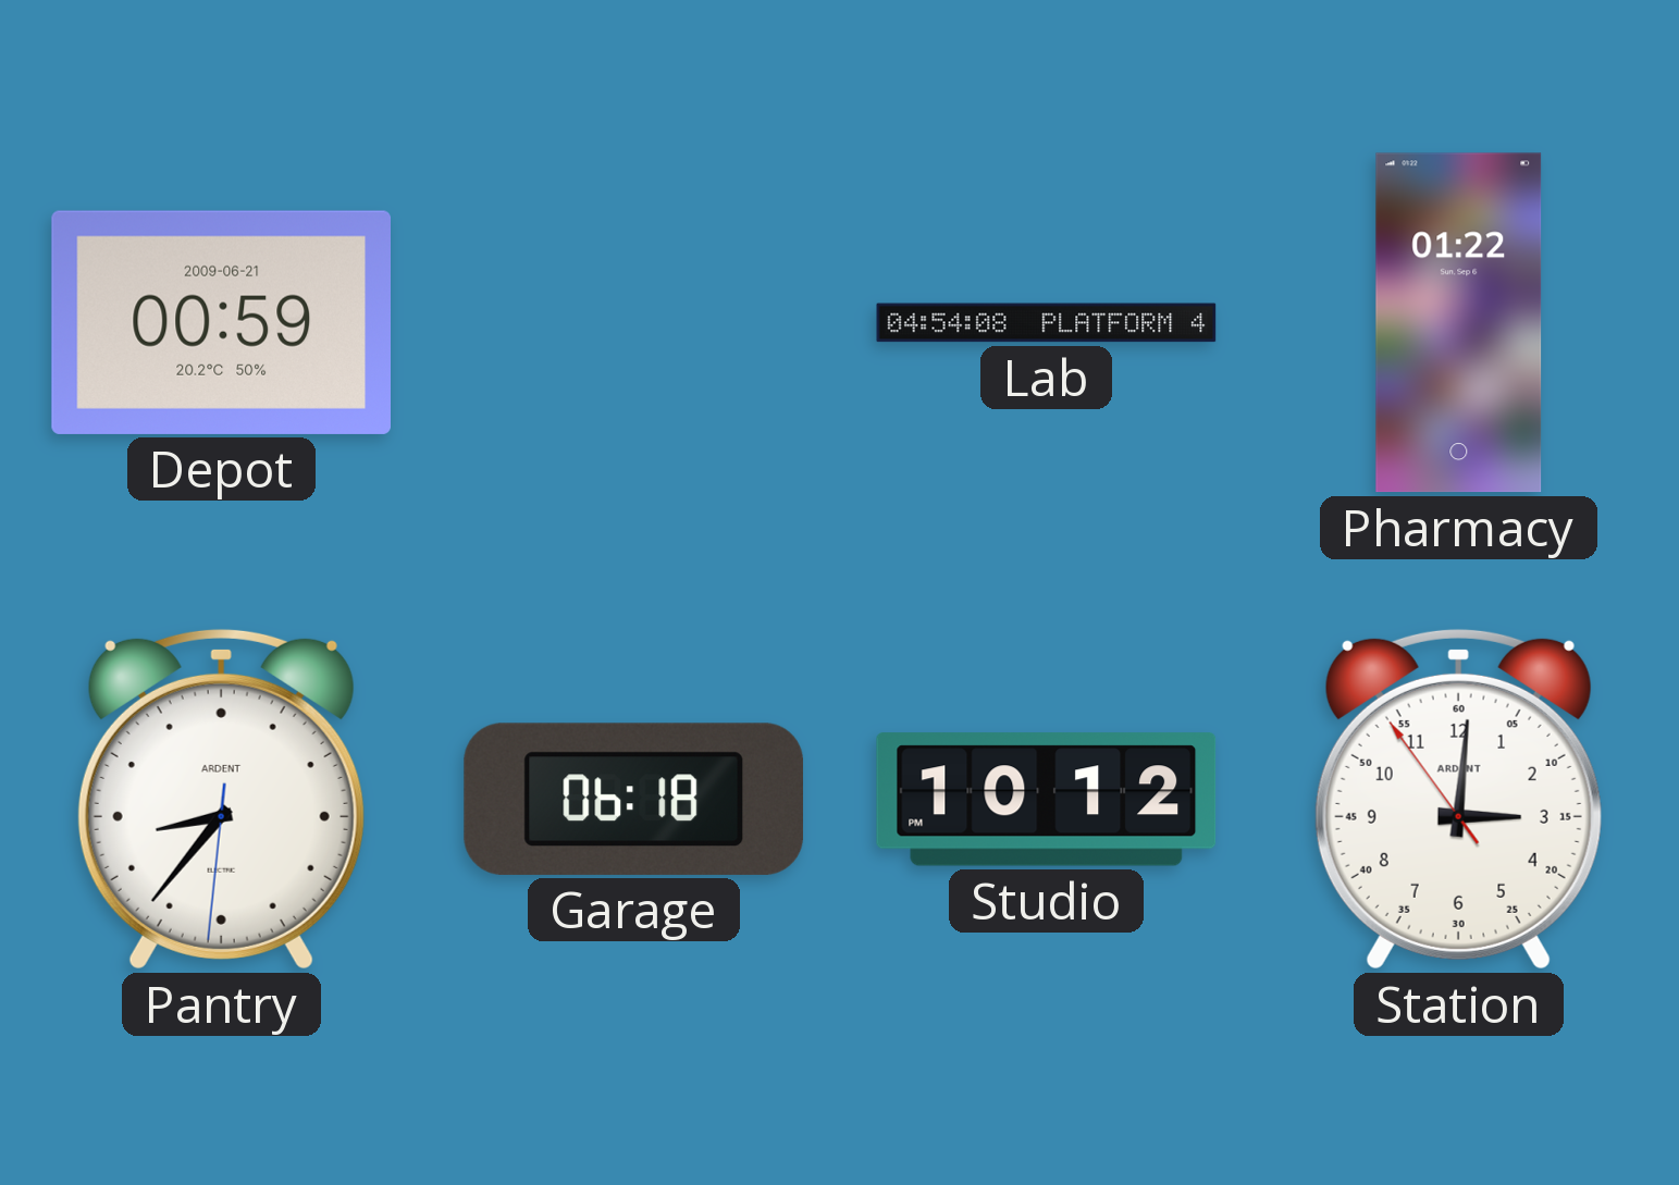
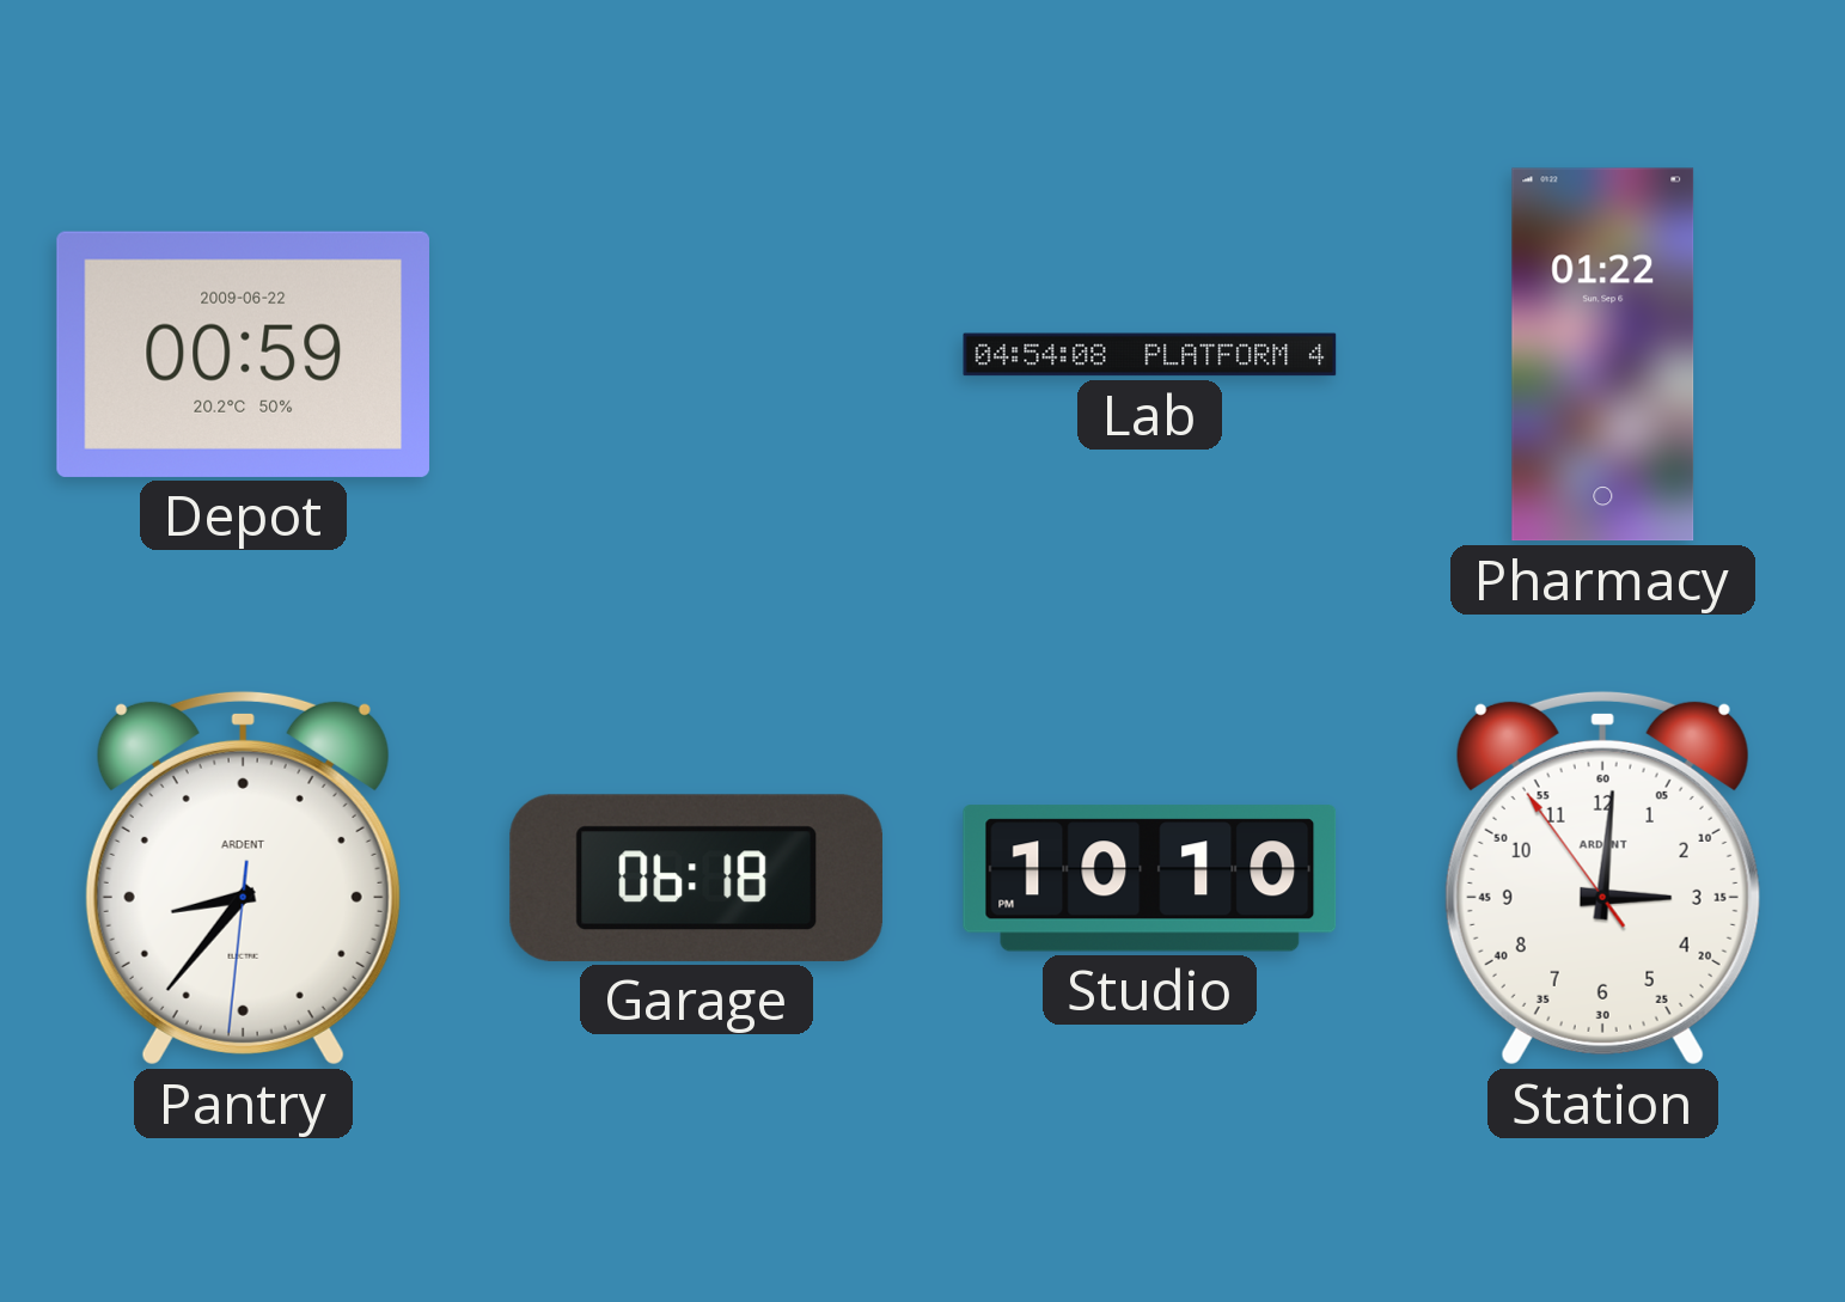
Depot date: 2009-06-21 -> 2009-06-22
Studio: 10:12 -> 10:10
